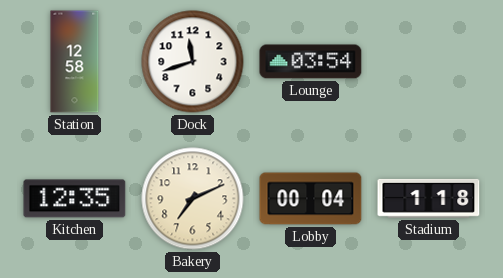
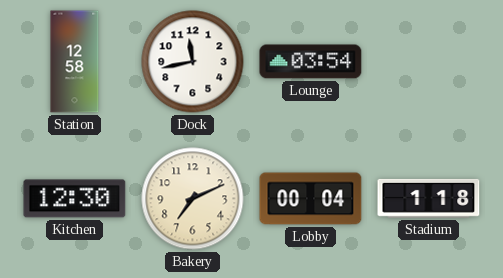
Dock: 11:42 -> 11:43
Kitchen: 12:35 -> 12:30
